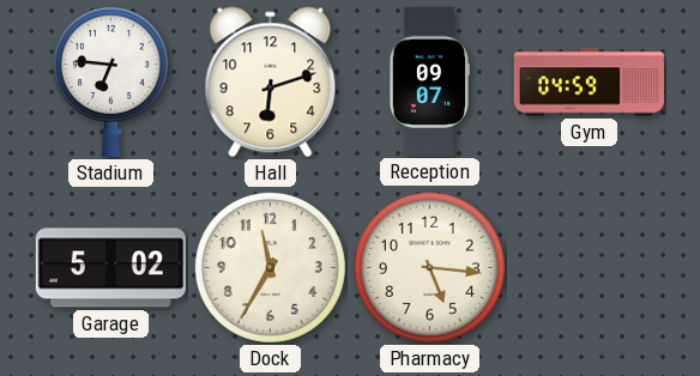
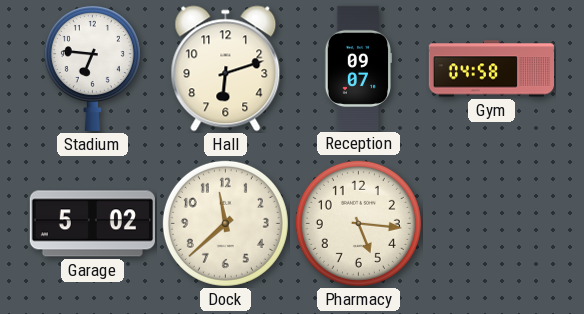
Gym: 04:59 -> 04:58
Dock: 11:35 -> 11:38
